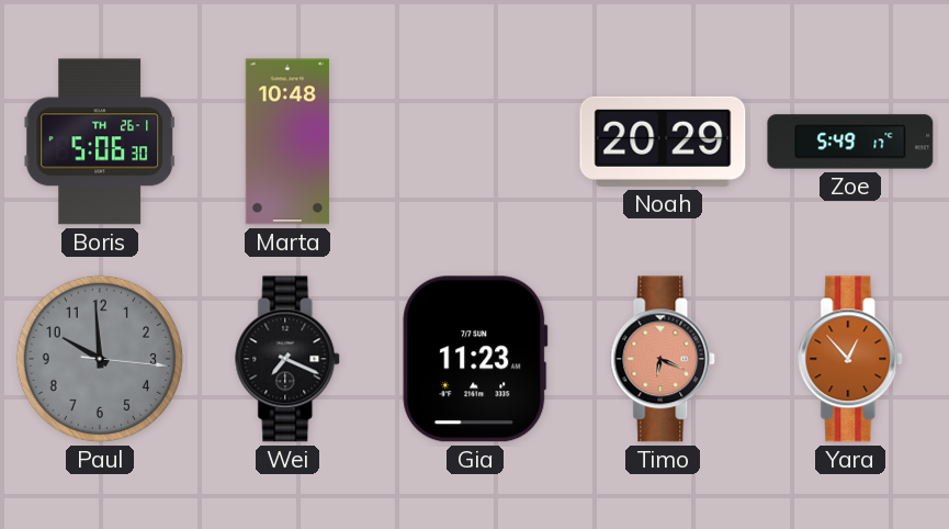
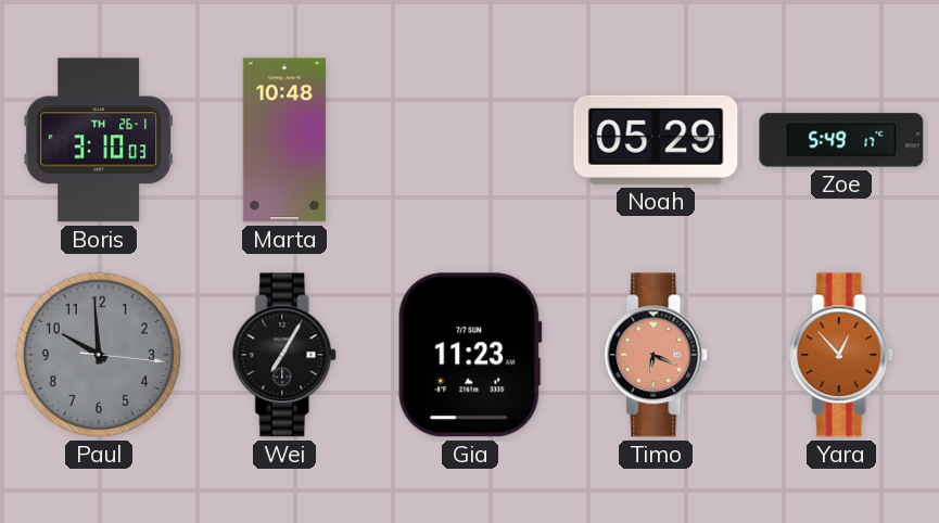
Boris: 5:06 -> 3:10
Noah: 20:29 -> 05:29
Wei: 7:19 -> 7:05
